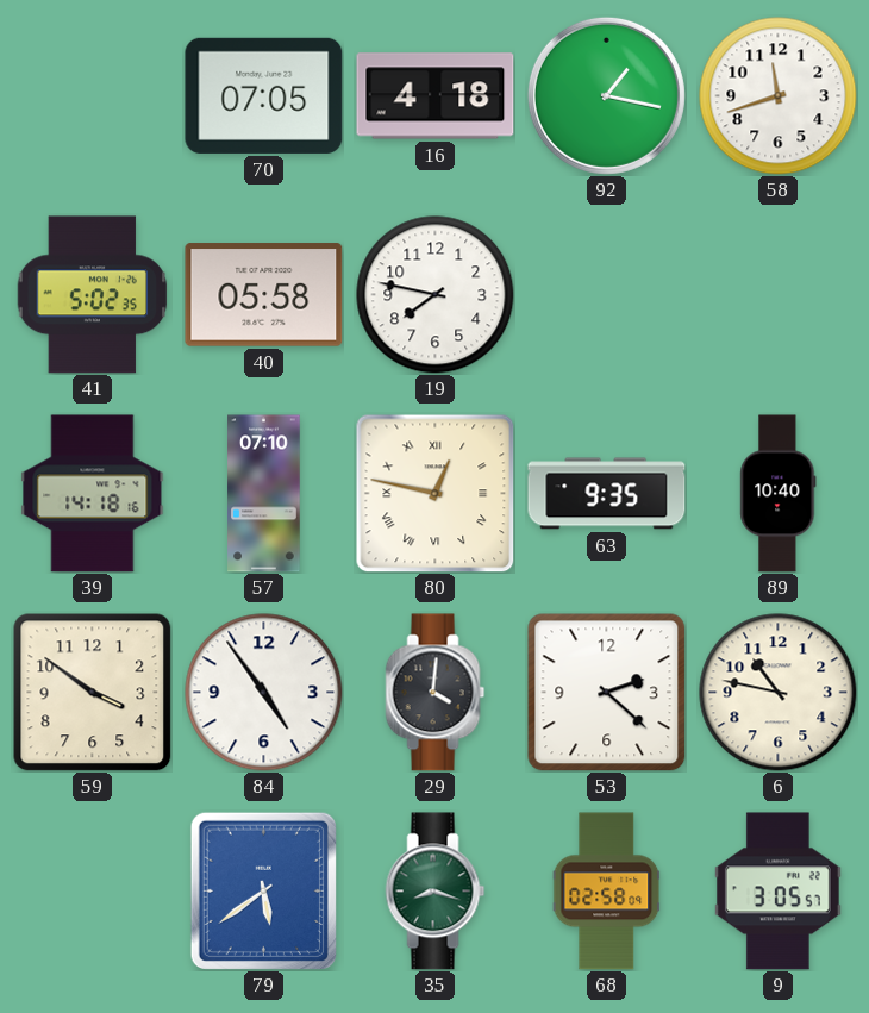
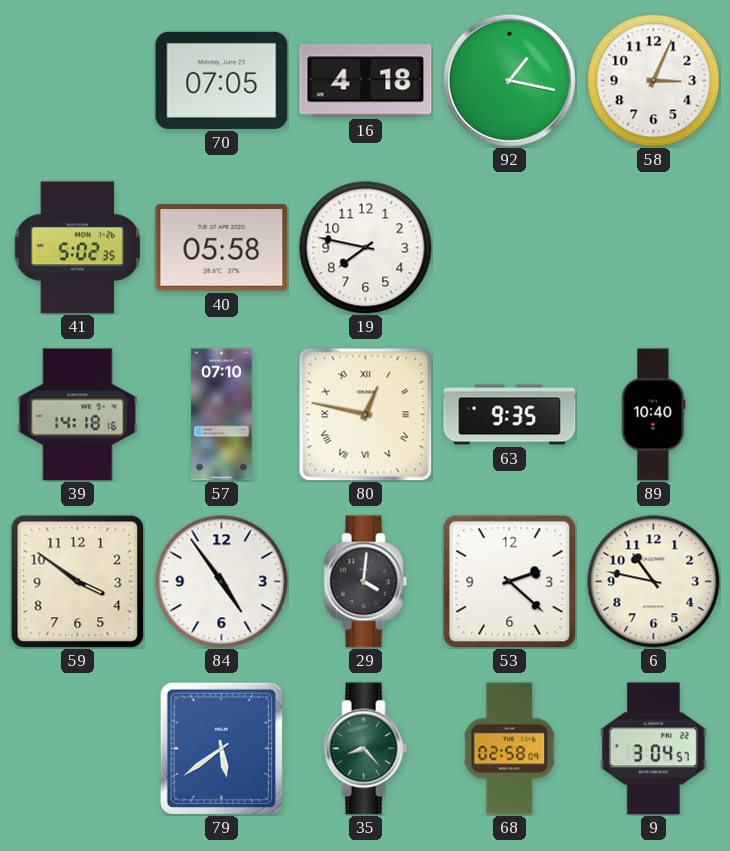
58: 11:42 -> 3:04
35: 8:18 -> 8:23
9: 3:05 -> 3:04
